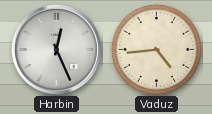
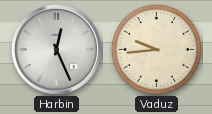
Vaduz: 4:44 -> 9:44
